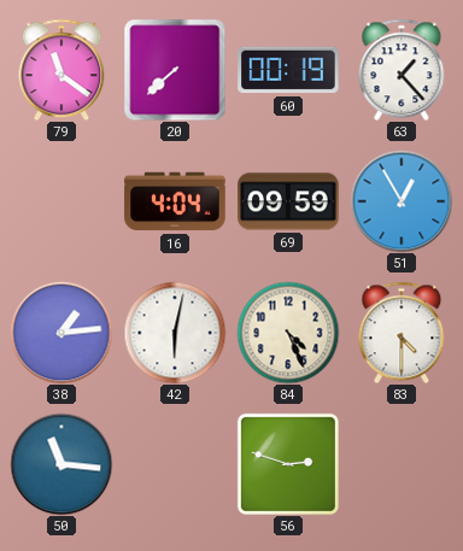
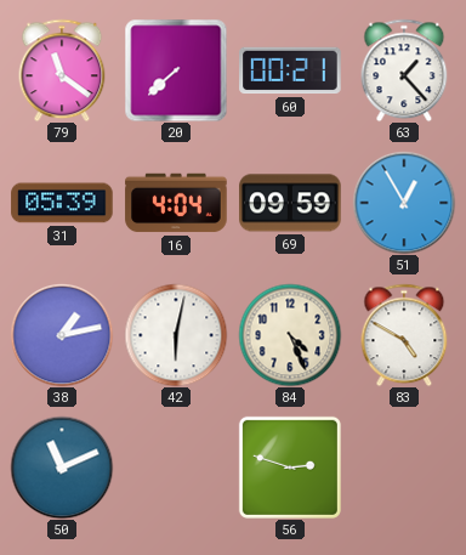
60: 00:19 -> 00:21
31: none -> 05:39
38: 1:14 -> 1:13
83: 4:30 -> 4:50
50: 11:16 -> 11:11
